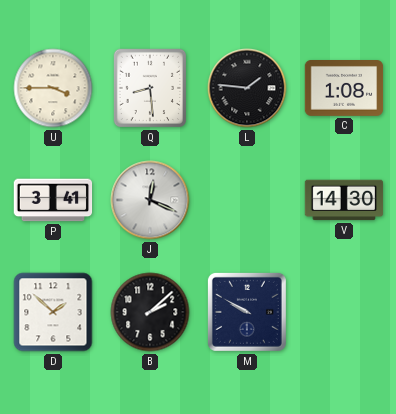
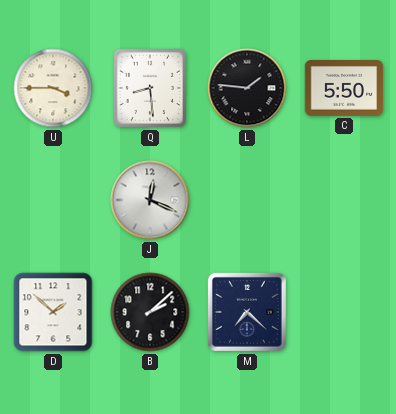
C: 1:08 -> 5:50
P: 3:41 -> none
V: 14:30 -> none
M: 9:50 -> 7:22
